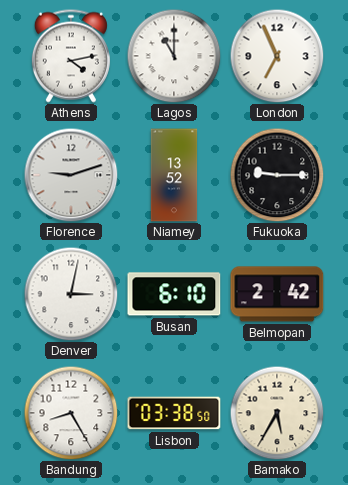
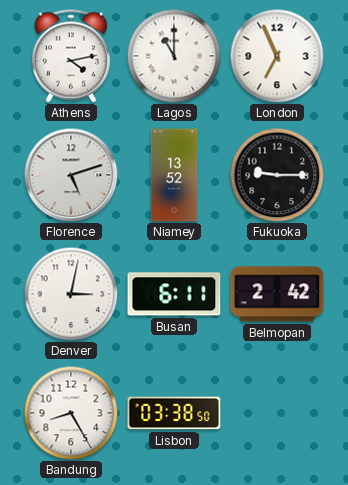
Florence: 9:12 -> 5:12
Busan: 6:10 -> 6:11
Bamako: 5:35 -> none
